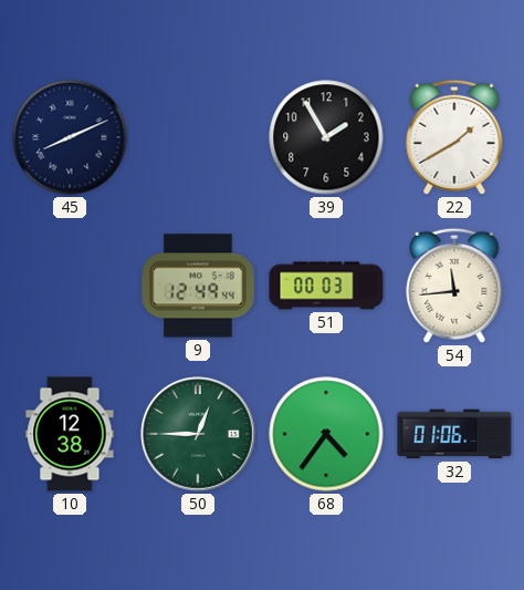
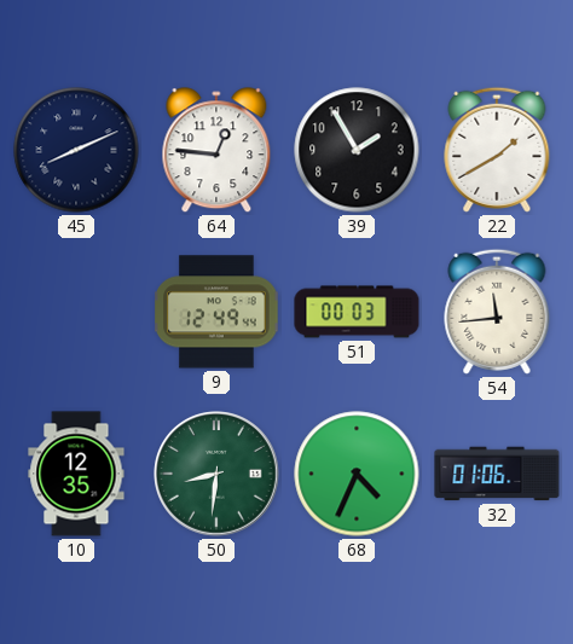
64: none -> 12:46
10: 12:38 -> 12:35
50: 12:45 -> 8:31
68: 4:36 -> 4:34
